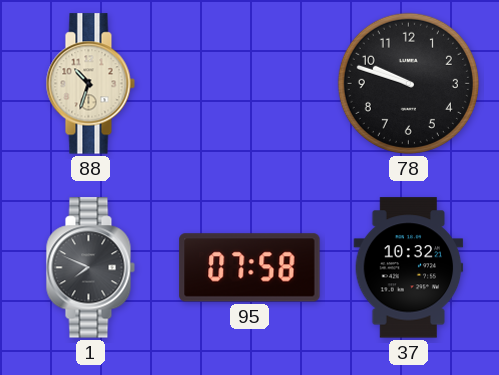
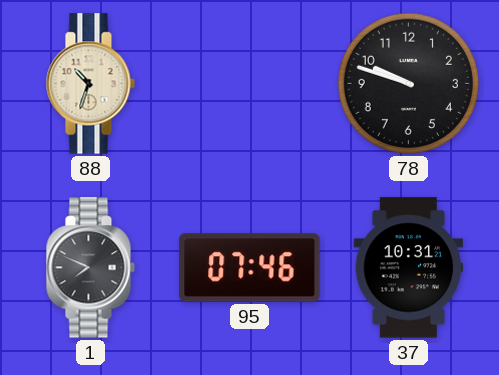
95: 07:58 -> 07:46
37: 10:32 -> 10:31
